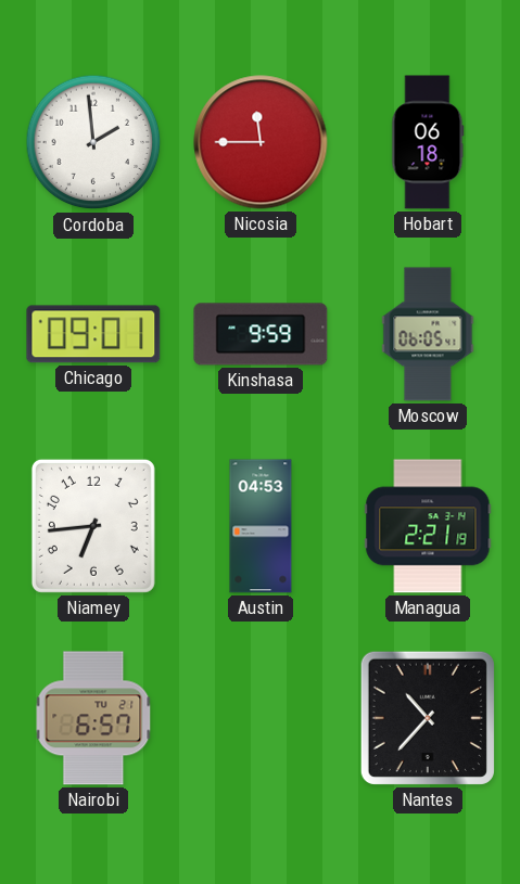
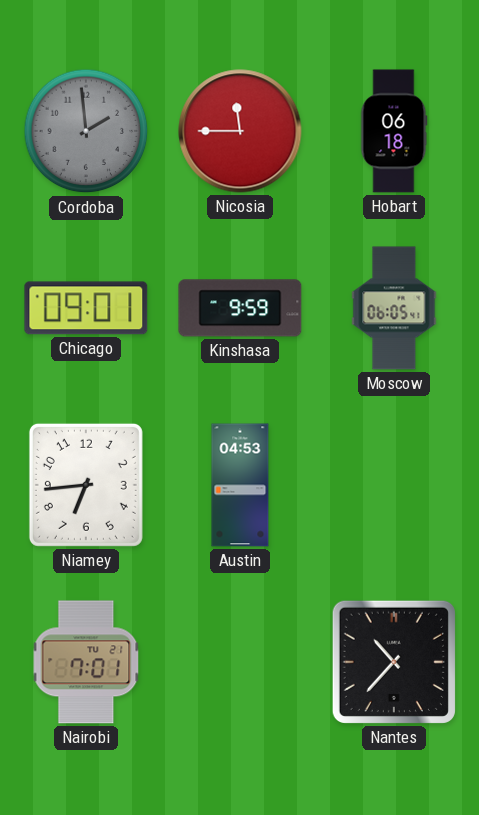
Cordoba dial: white -> grey
Managua: 2:21 -> none
Nairobi: 6:57 -> 7:01
